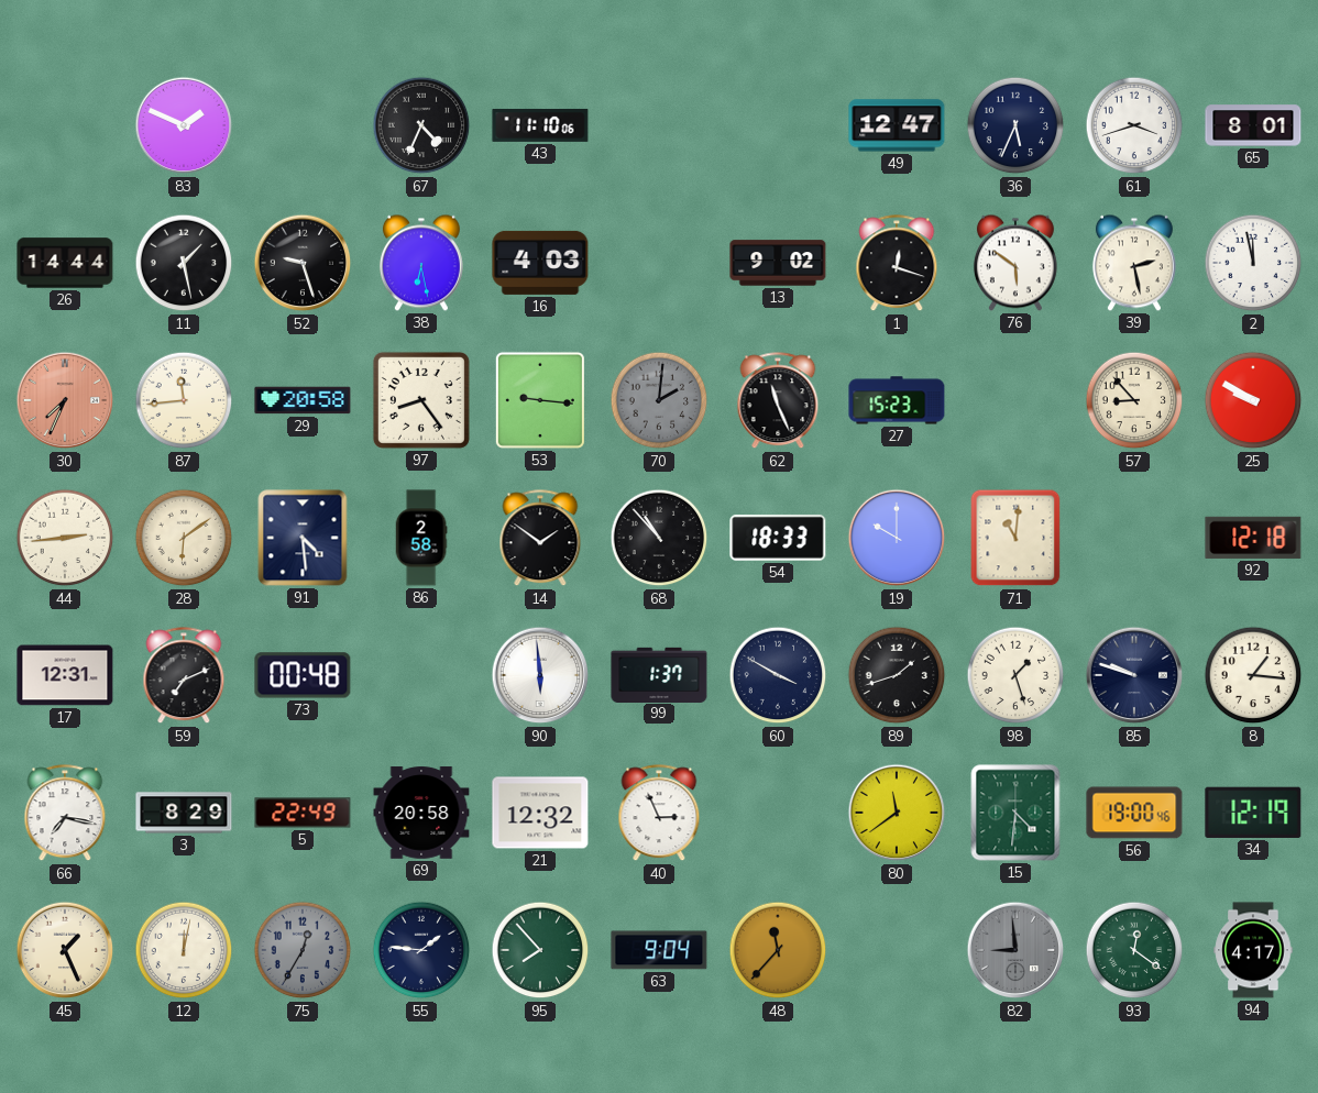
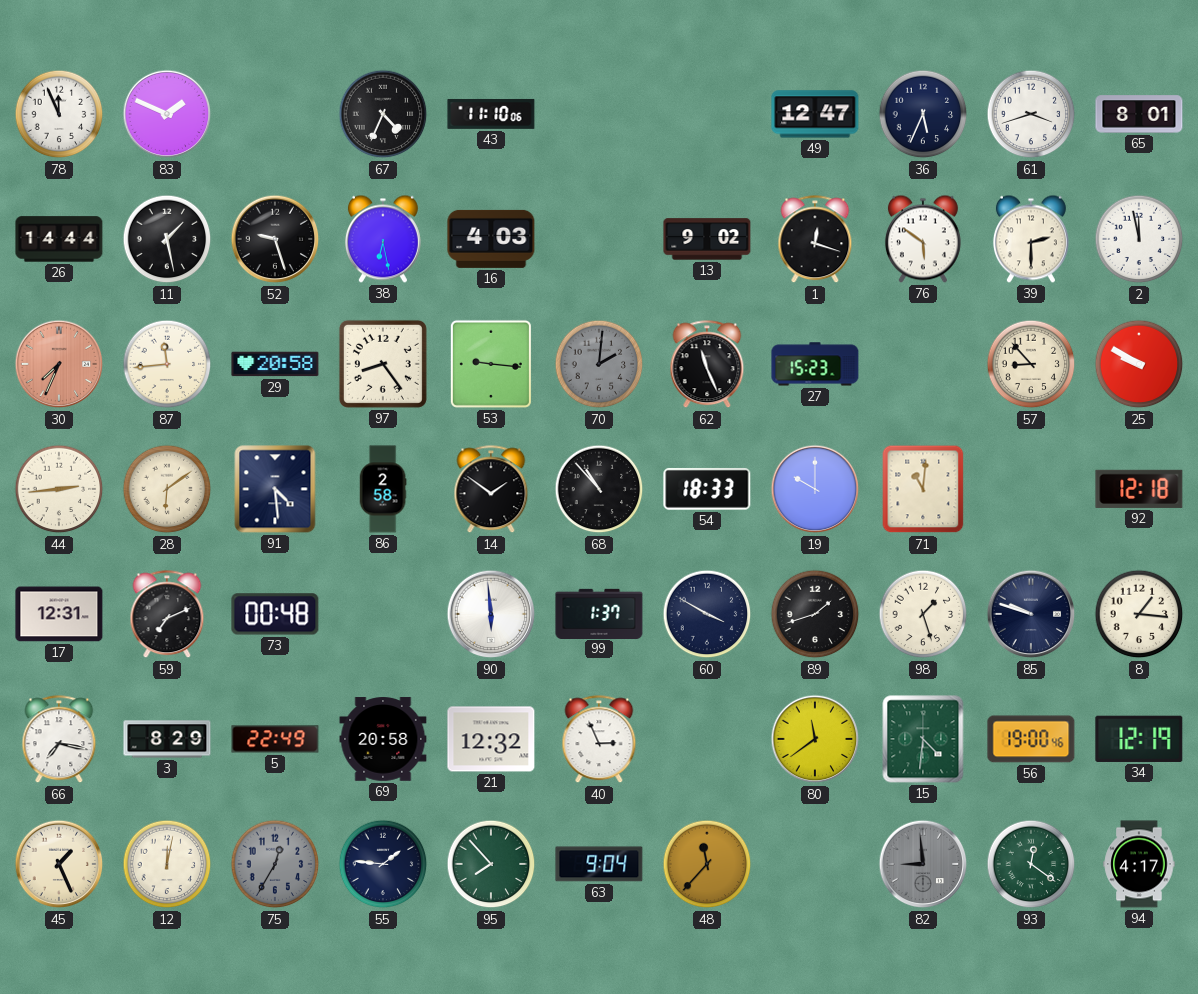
78: none -> 11:56
39: 2:28 -> 2:30
